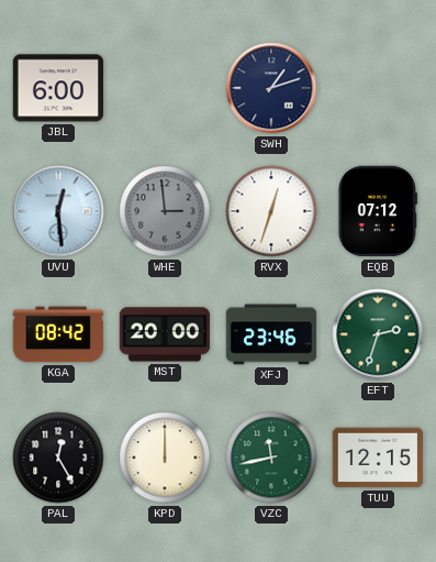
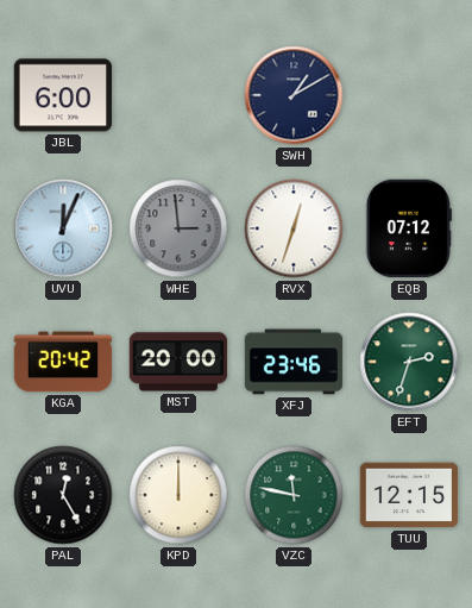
SWH: 1:12 -> 1:10
UVU: 12:29 -> 12:04
KGA: 08:42 -> 20:42
VZC: 11:43 -> 11:47
